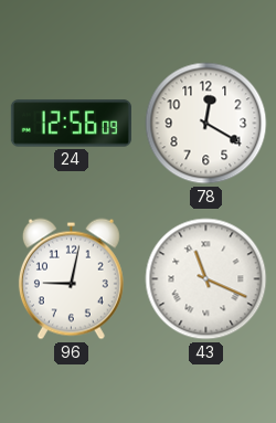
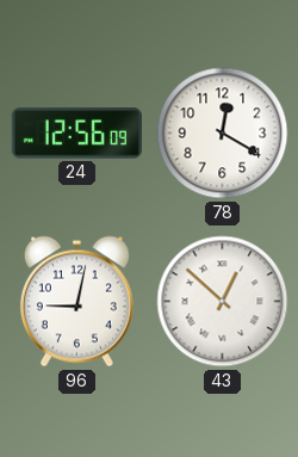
43: 11:19 -> 12:52
